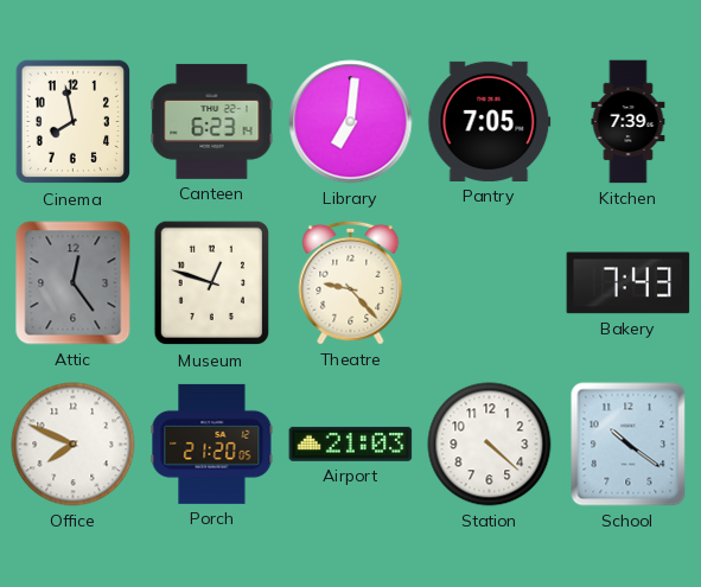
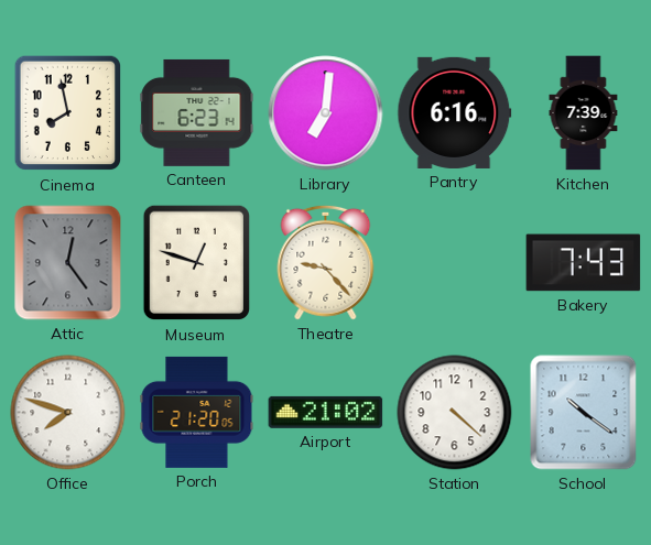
Pantry: 7:05 -> 6:16
Office: 7:49 -> 7:48
Airport: 21:03 -> 21:02
